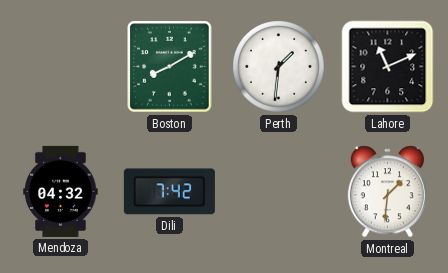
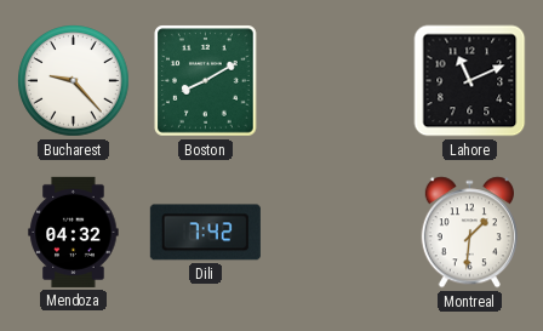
Bucharest: none -> 9:23
Perth: 1:31 -> none
